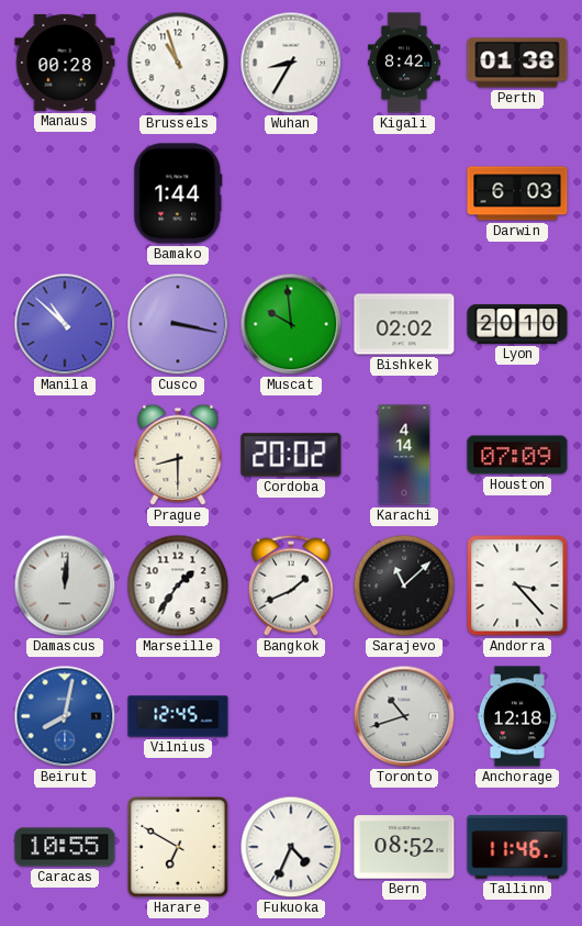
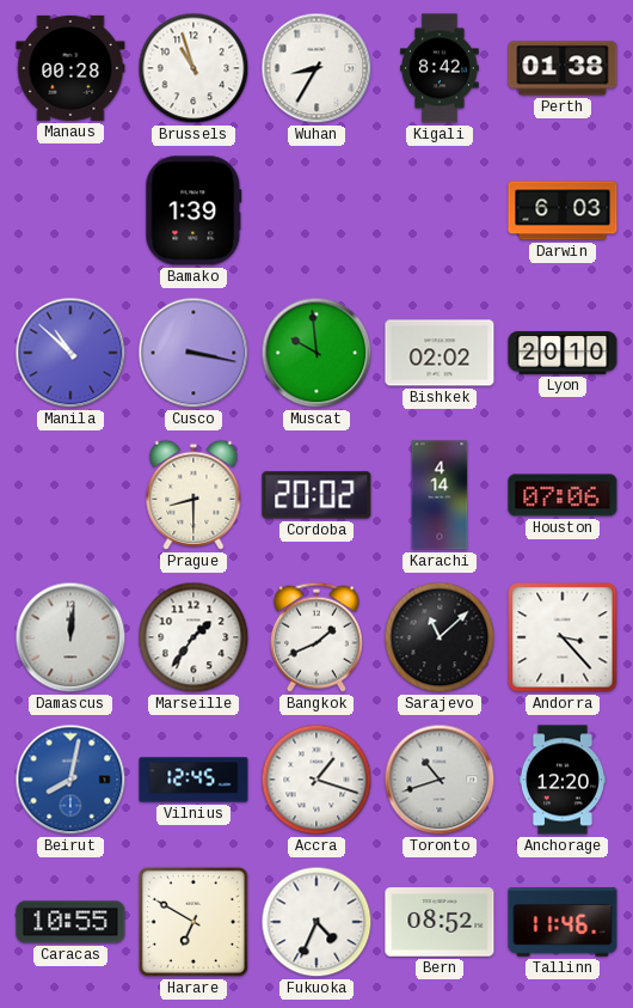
Bamako: 1:44 -> 1:39
Houston: 07:09 -> 07:06
Accra: none -> 1:18
Anchorage: 12:18 -> 12:20
